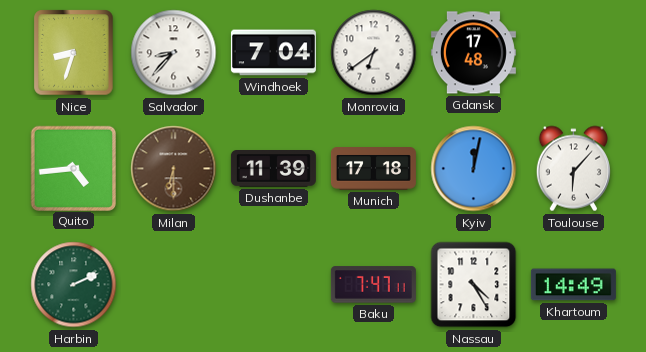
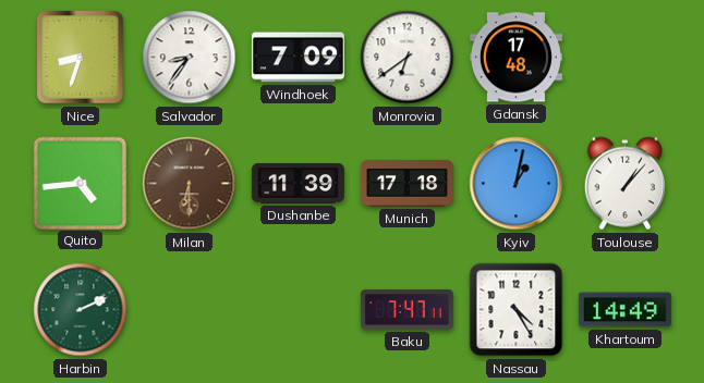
Salvador: 8:37 -> 8:36
Windhoek: 7:04 -> 7:09
Kyiv: 12:02 -> 1:02
Toulouse: 6:07 -> 1:07
